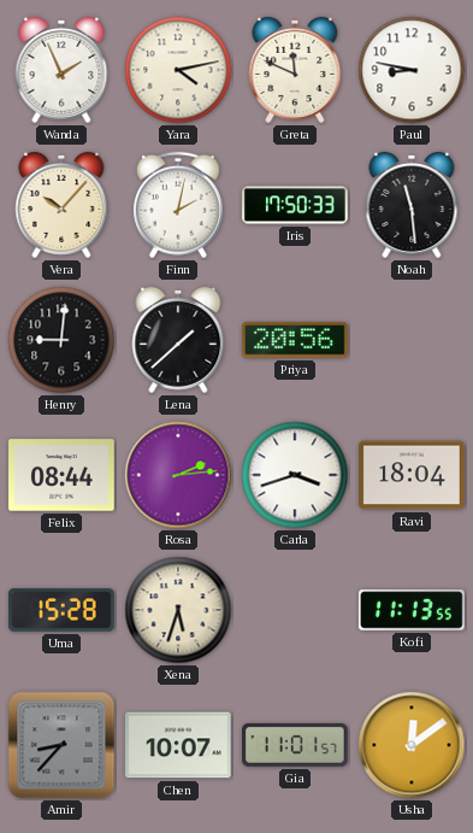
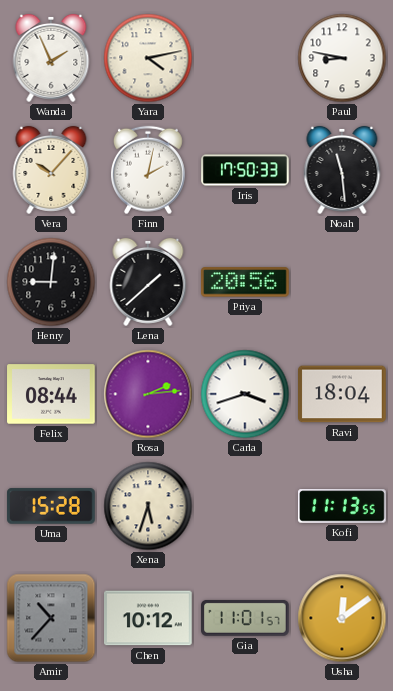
Greta: 11:49 -> none
Amir: 8:37 -> 10:37
Chen: 10:07 -> 10:12
